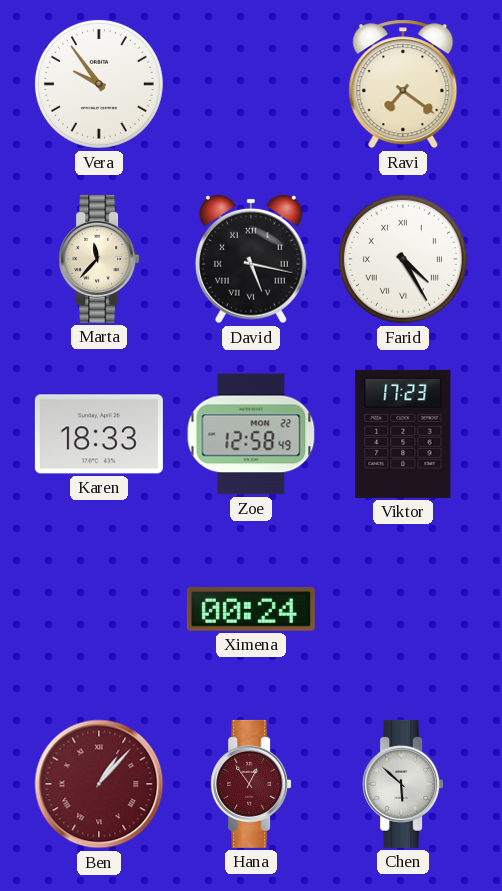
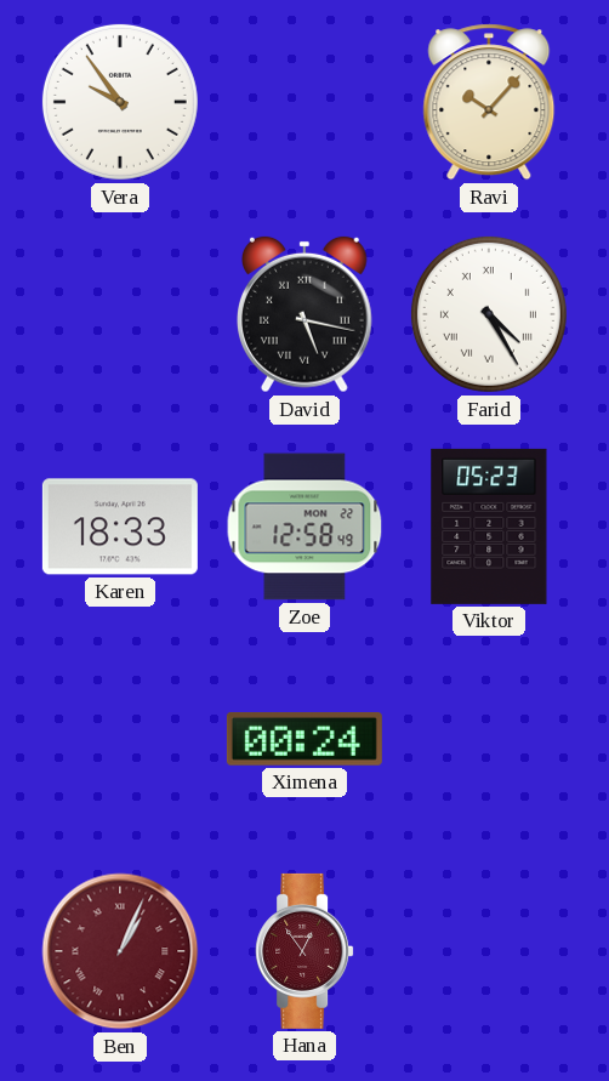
Ravi: 7:21 -> 10:07
Marta: 11:37 -> none
Viktor: 17:23 -> 05:23
Ben: 1:07 -> 1:04
Chen: 5:52 -> none
